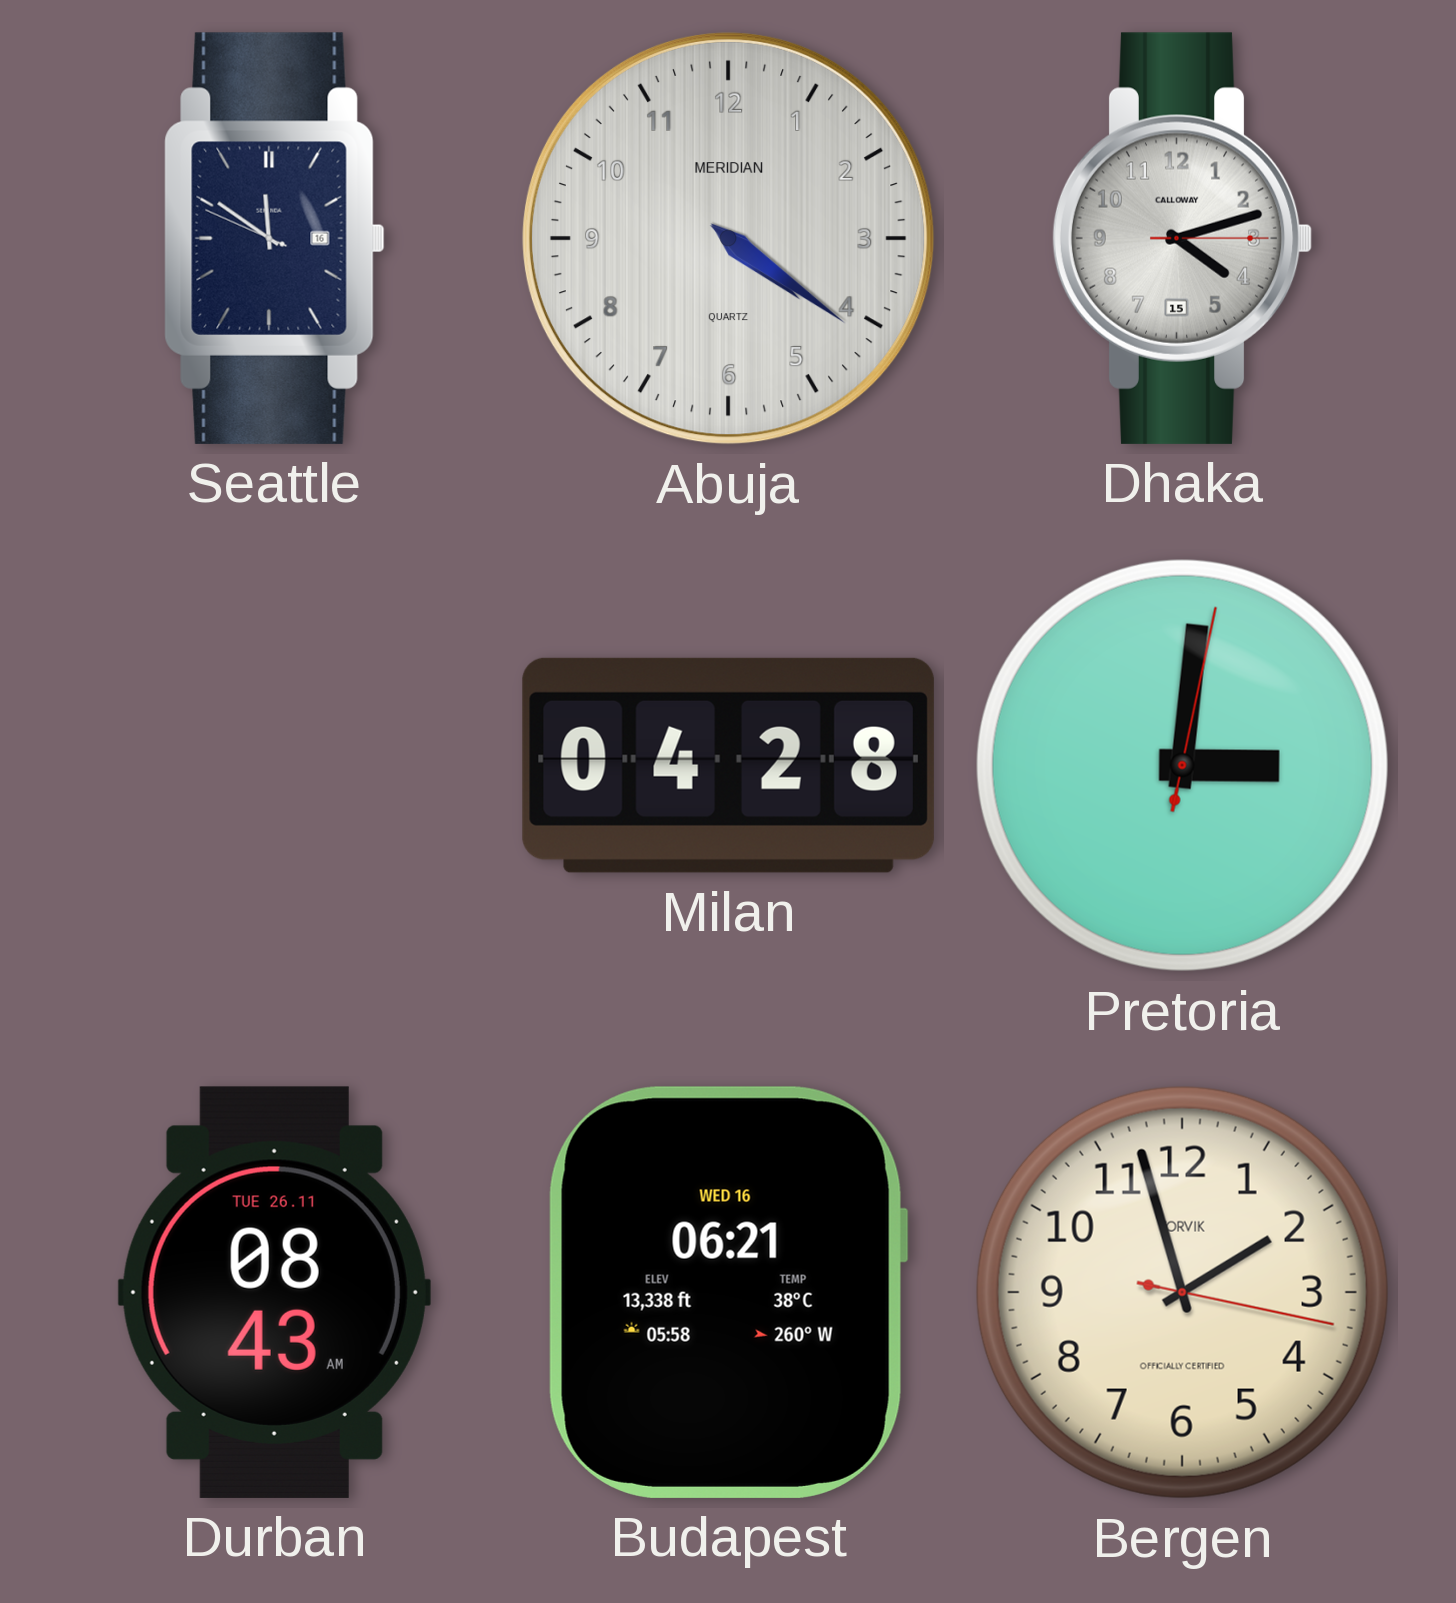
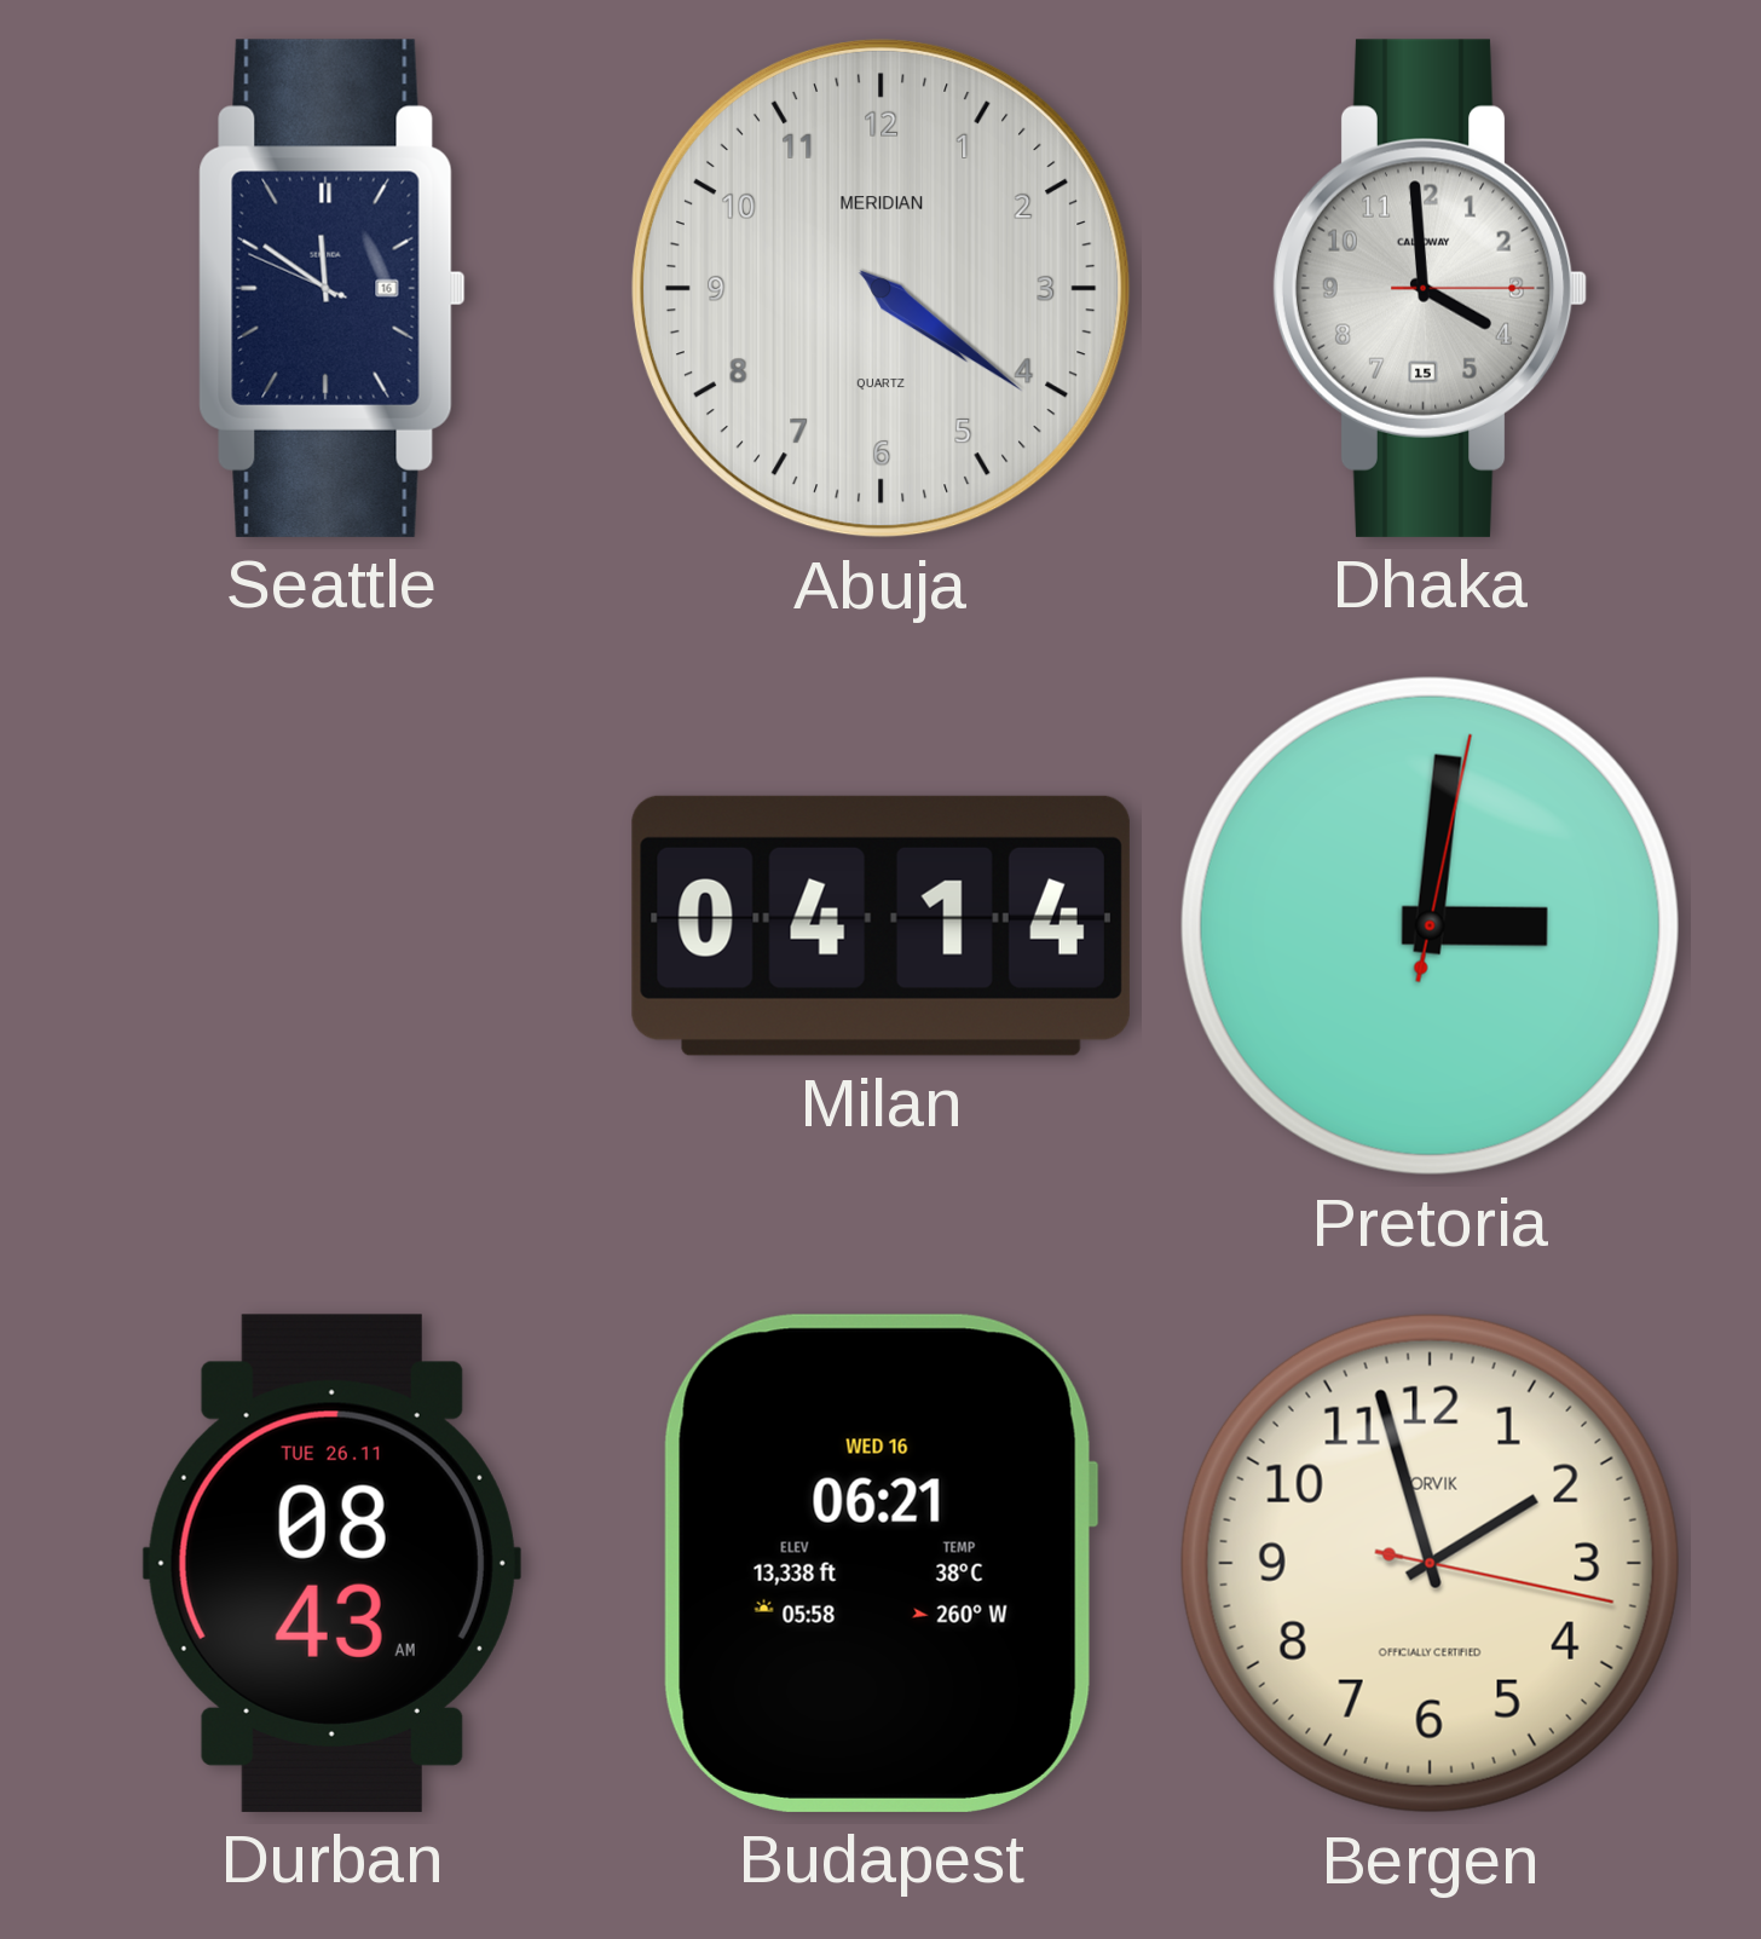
Dhaka: 4:12 -> 3:59
Milan: 04:28 -> 04:14
